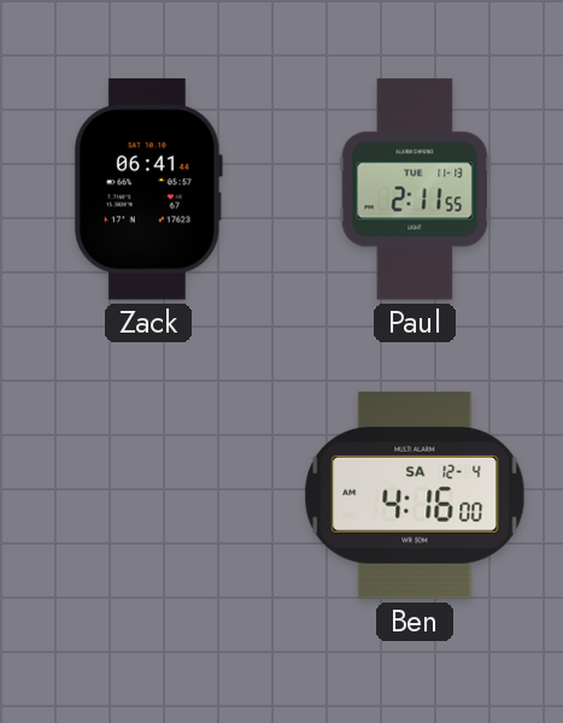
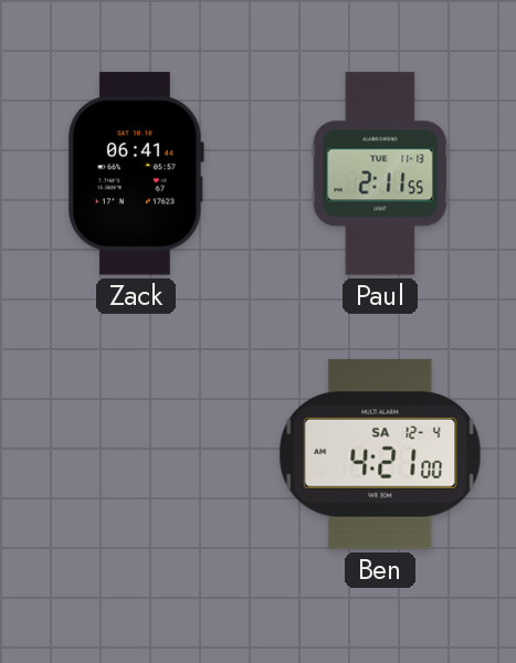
Ben: 4:16 -> 4:21
